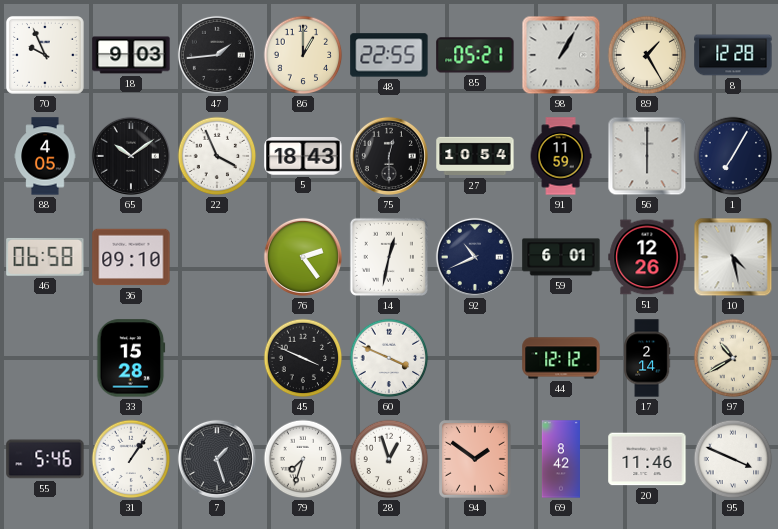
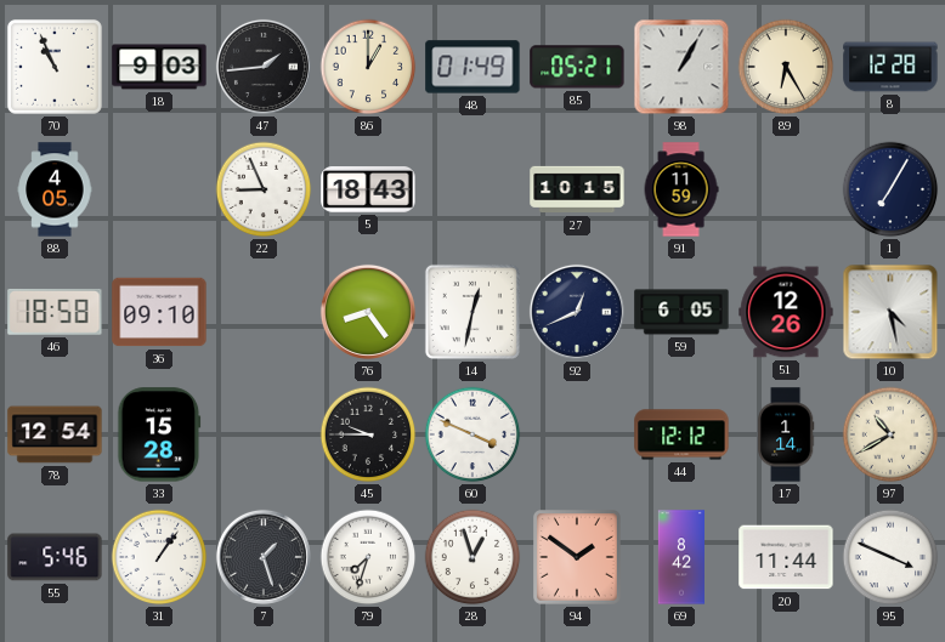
70: 9:56 -> 10:56
48: 22:55 -> 01:49
89: 1:25 -> 6:25
65: 10:09 -> none
22: 3:56 -> 8:56
75: 12:30 -> none
27: 10:54 -> 10:15
56: 6:00 -> none
46: 06:58 -> 18:58
76: 2:24 -> 8:24
92: 10:41 -> 12:41
59: 6:01 -> 6:05
78: none -> 12:54
45: 3:49 -> 9:45
17: 2:14 -> 1:14
20: 11:46 -> 11:44
